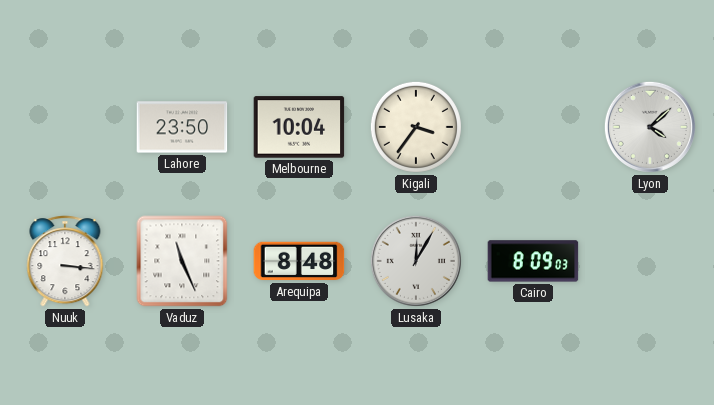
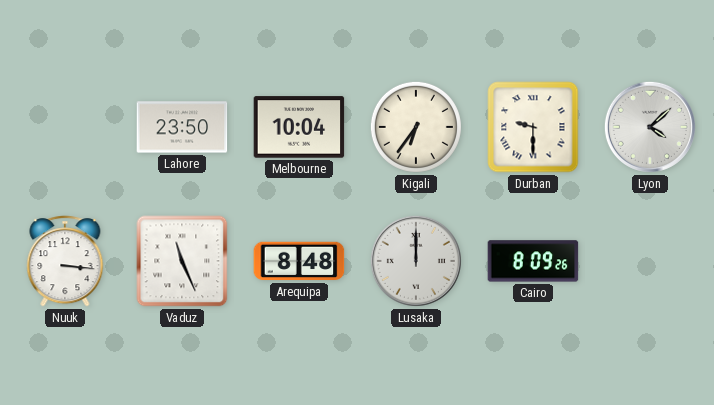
Kigali: 3:36 -> 6:36
Durban: none -> 9:30
Lusaka: 12:05 -> 12:00
Cairo: 8:09:03 -> 8:09:26
